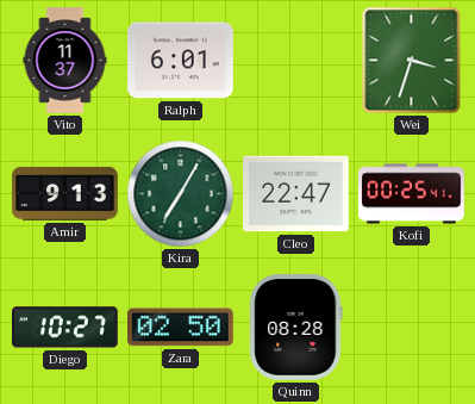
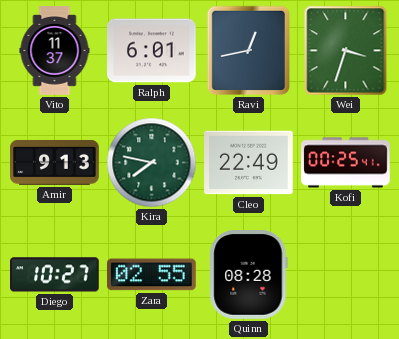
Ravi: none -> 12:43
Kira: 7:05 -> 7:47
Cleo: 22:47 -> 22:49
Zara: 02:50 -> 02:55
